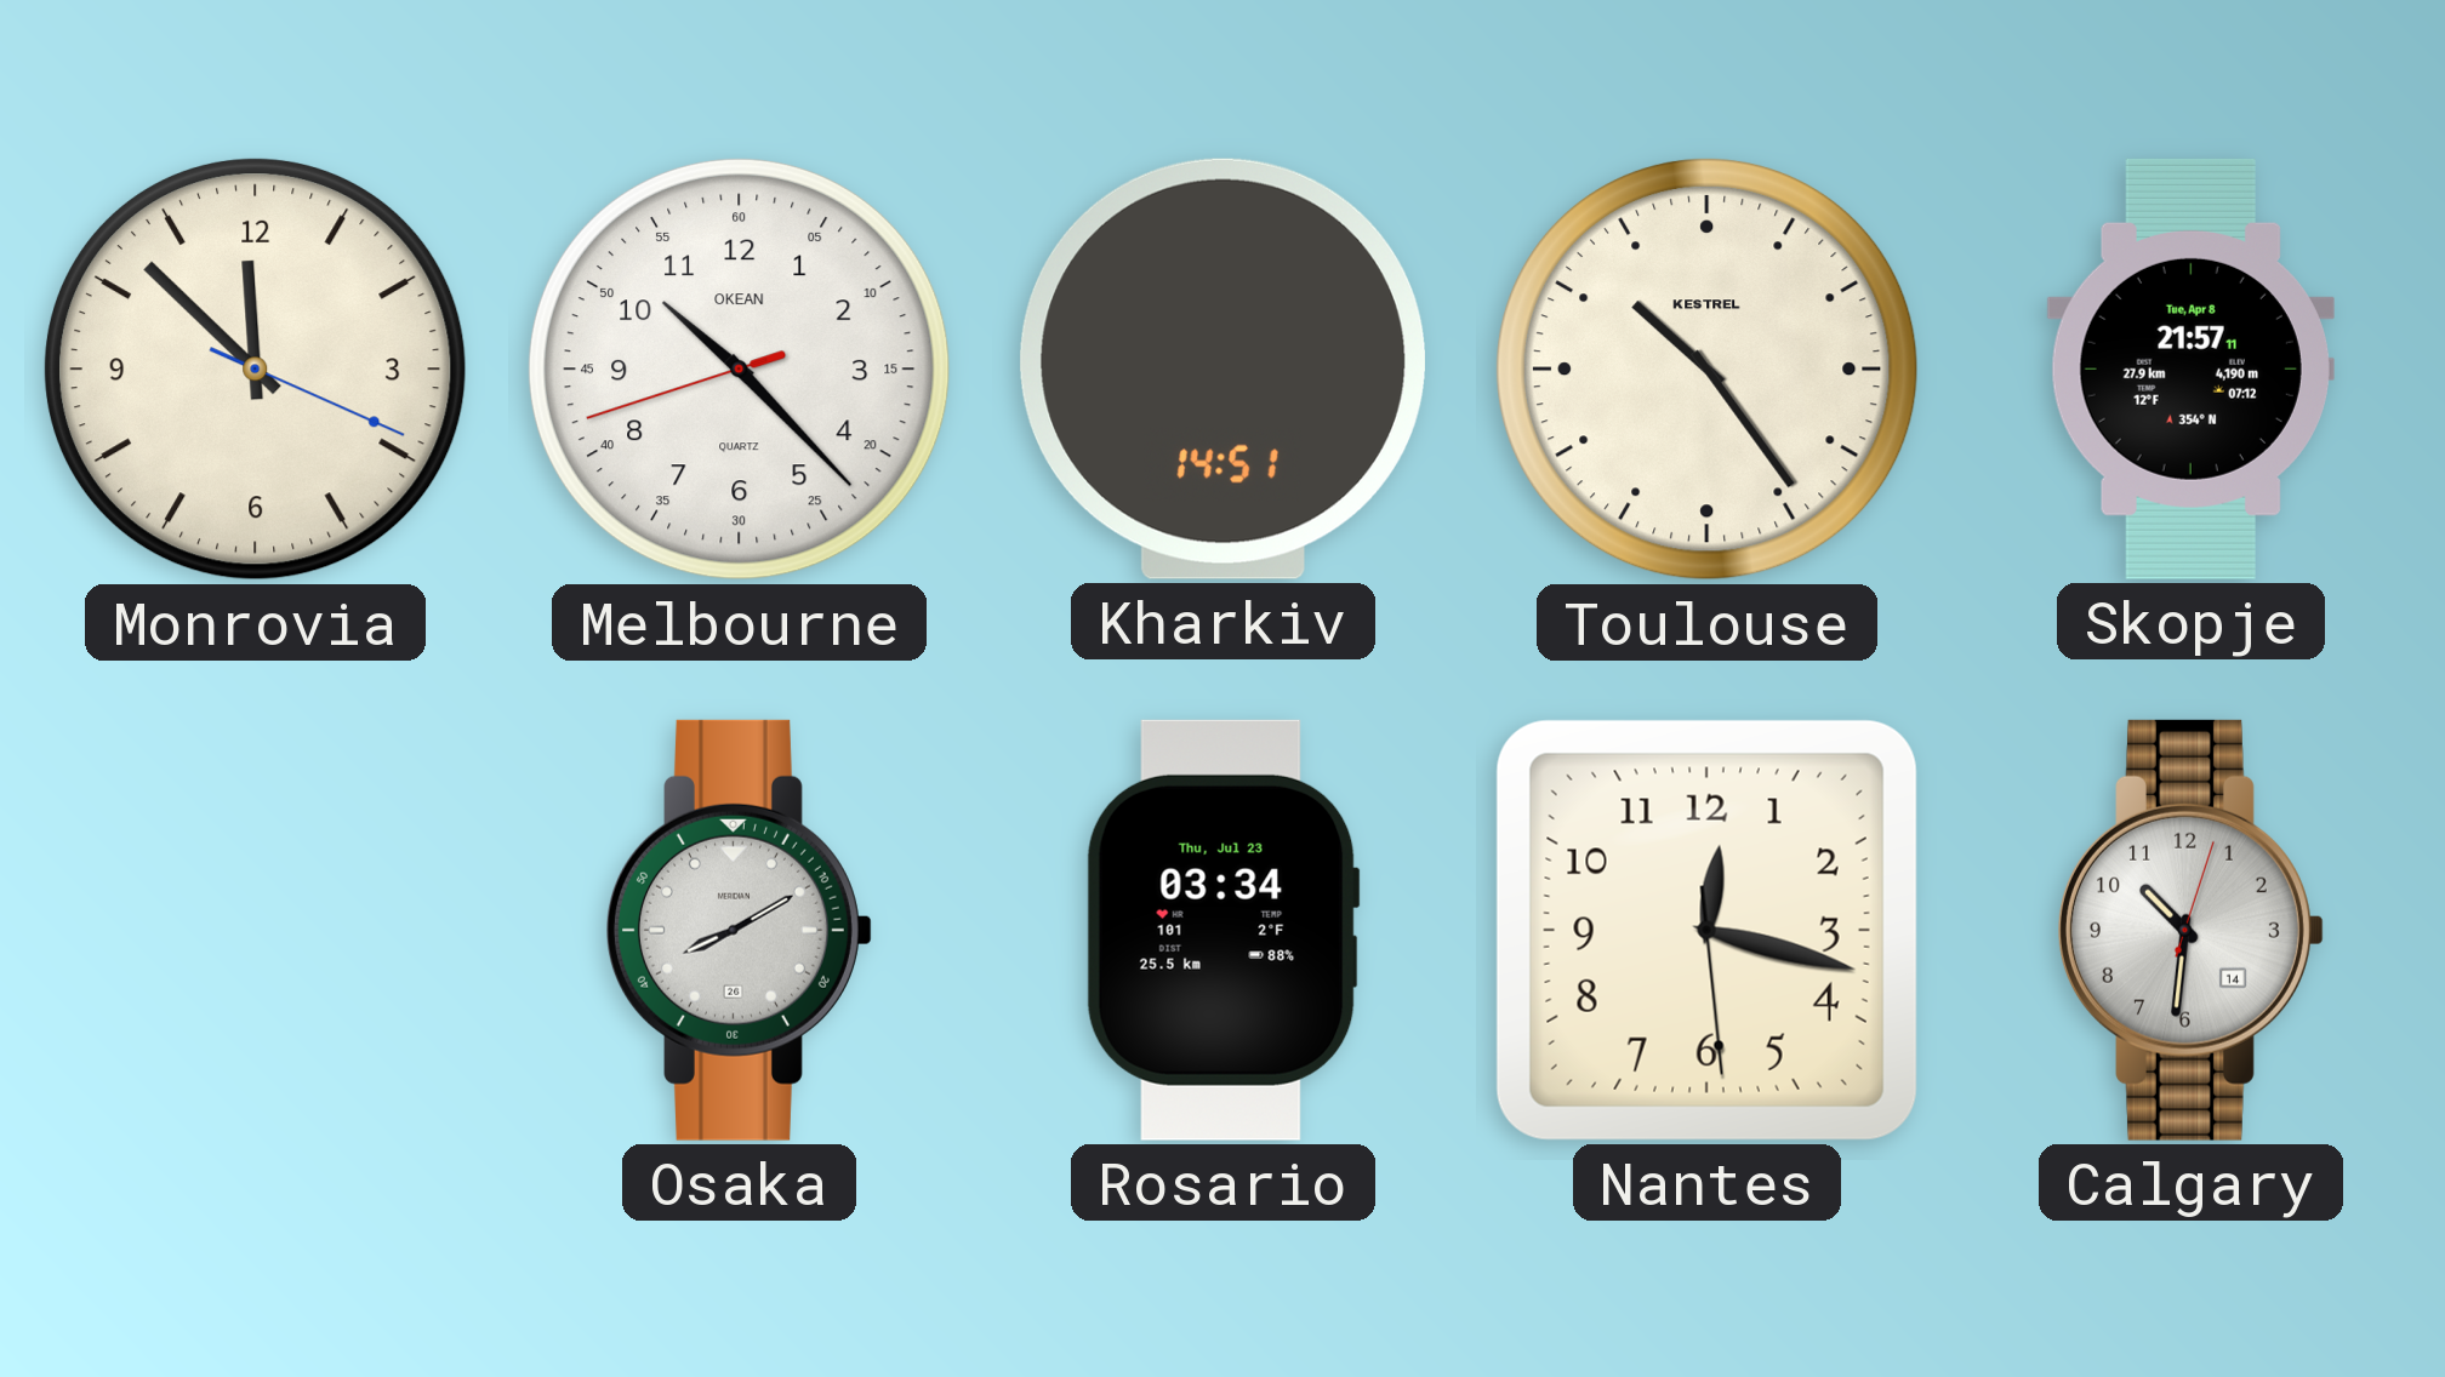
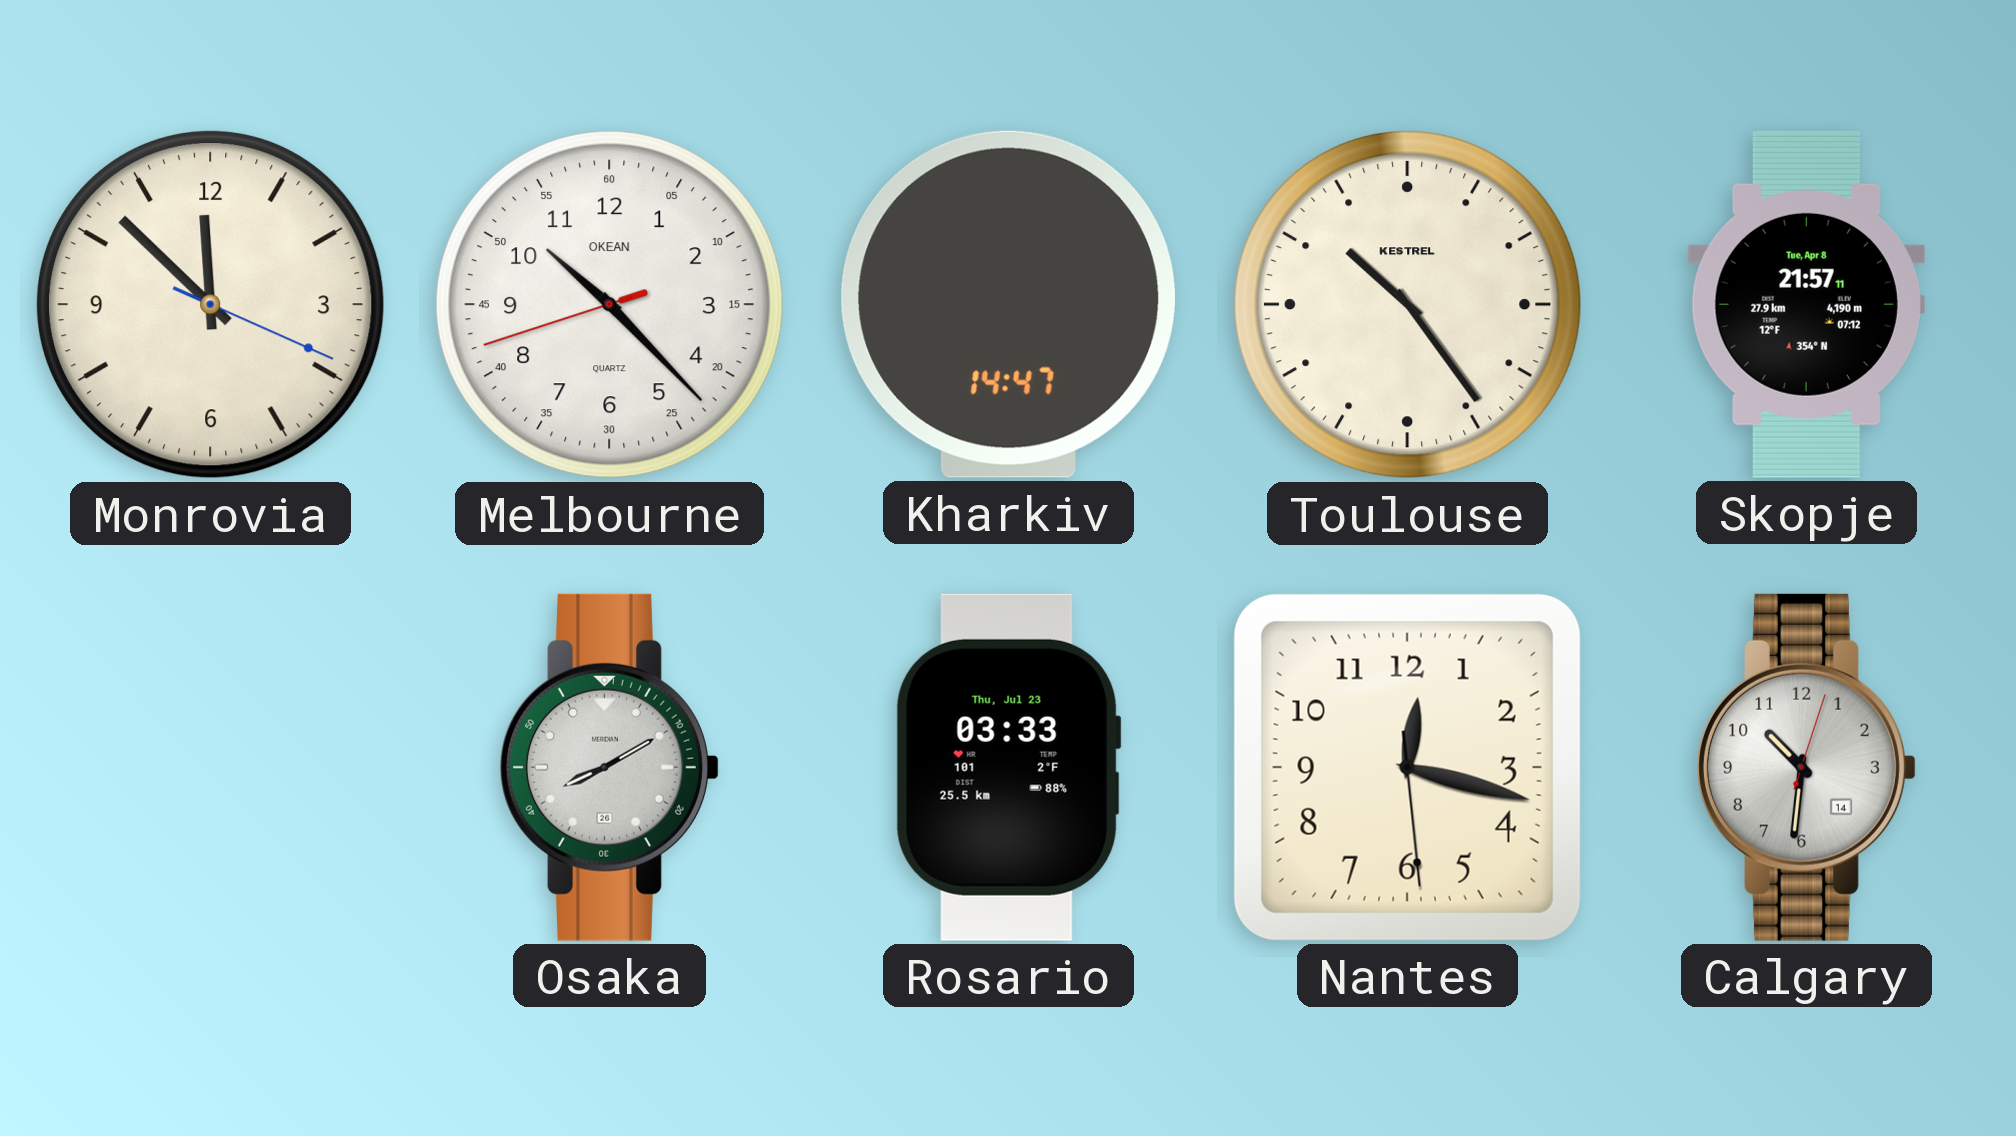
Kharkiv: 14:51 -> 14:47
Rosario: 03:34 -> 03:33
